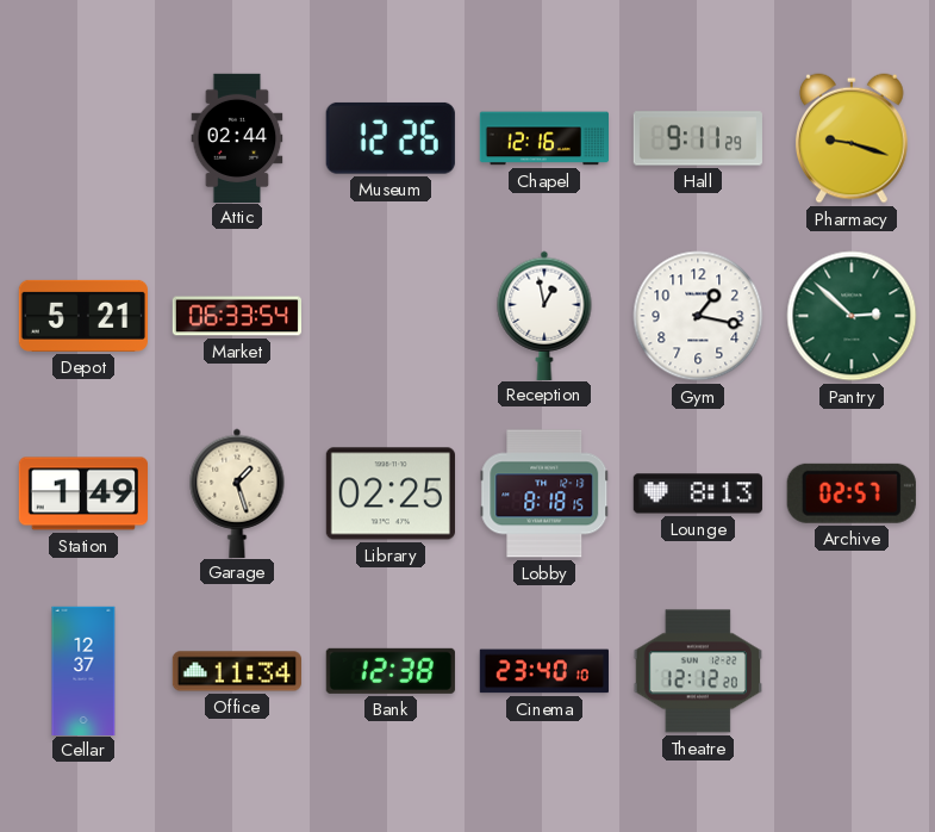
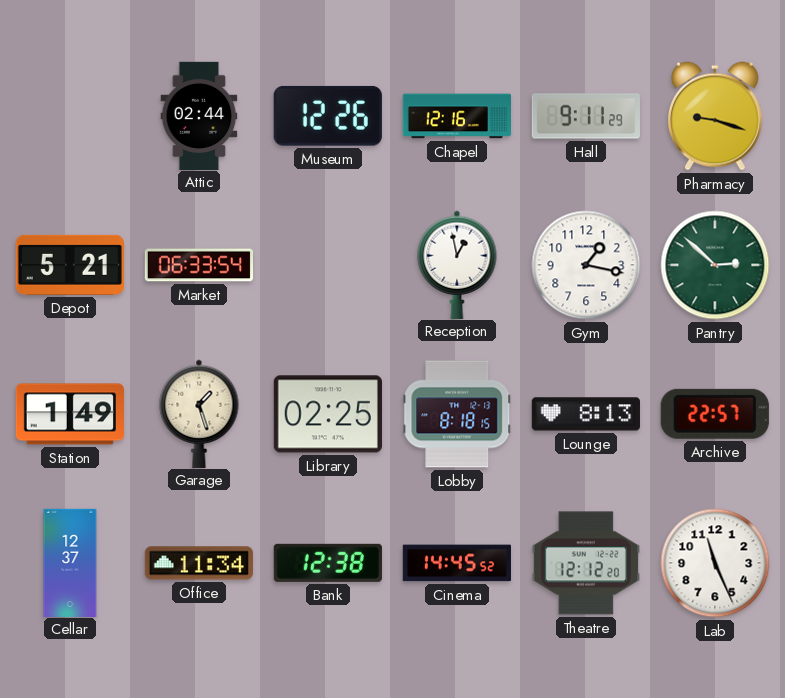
Archive: 02:57 -> 22:57
Cinema: 23:40 -> 14:45
Lab: none -> 11:26
